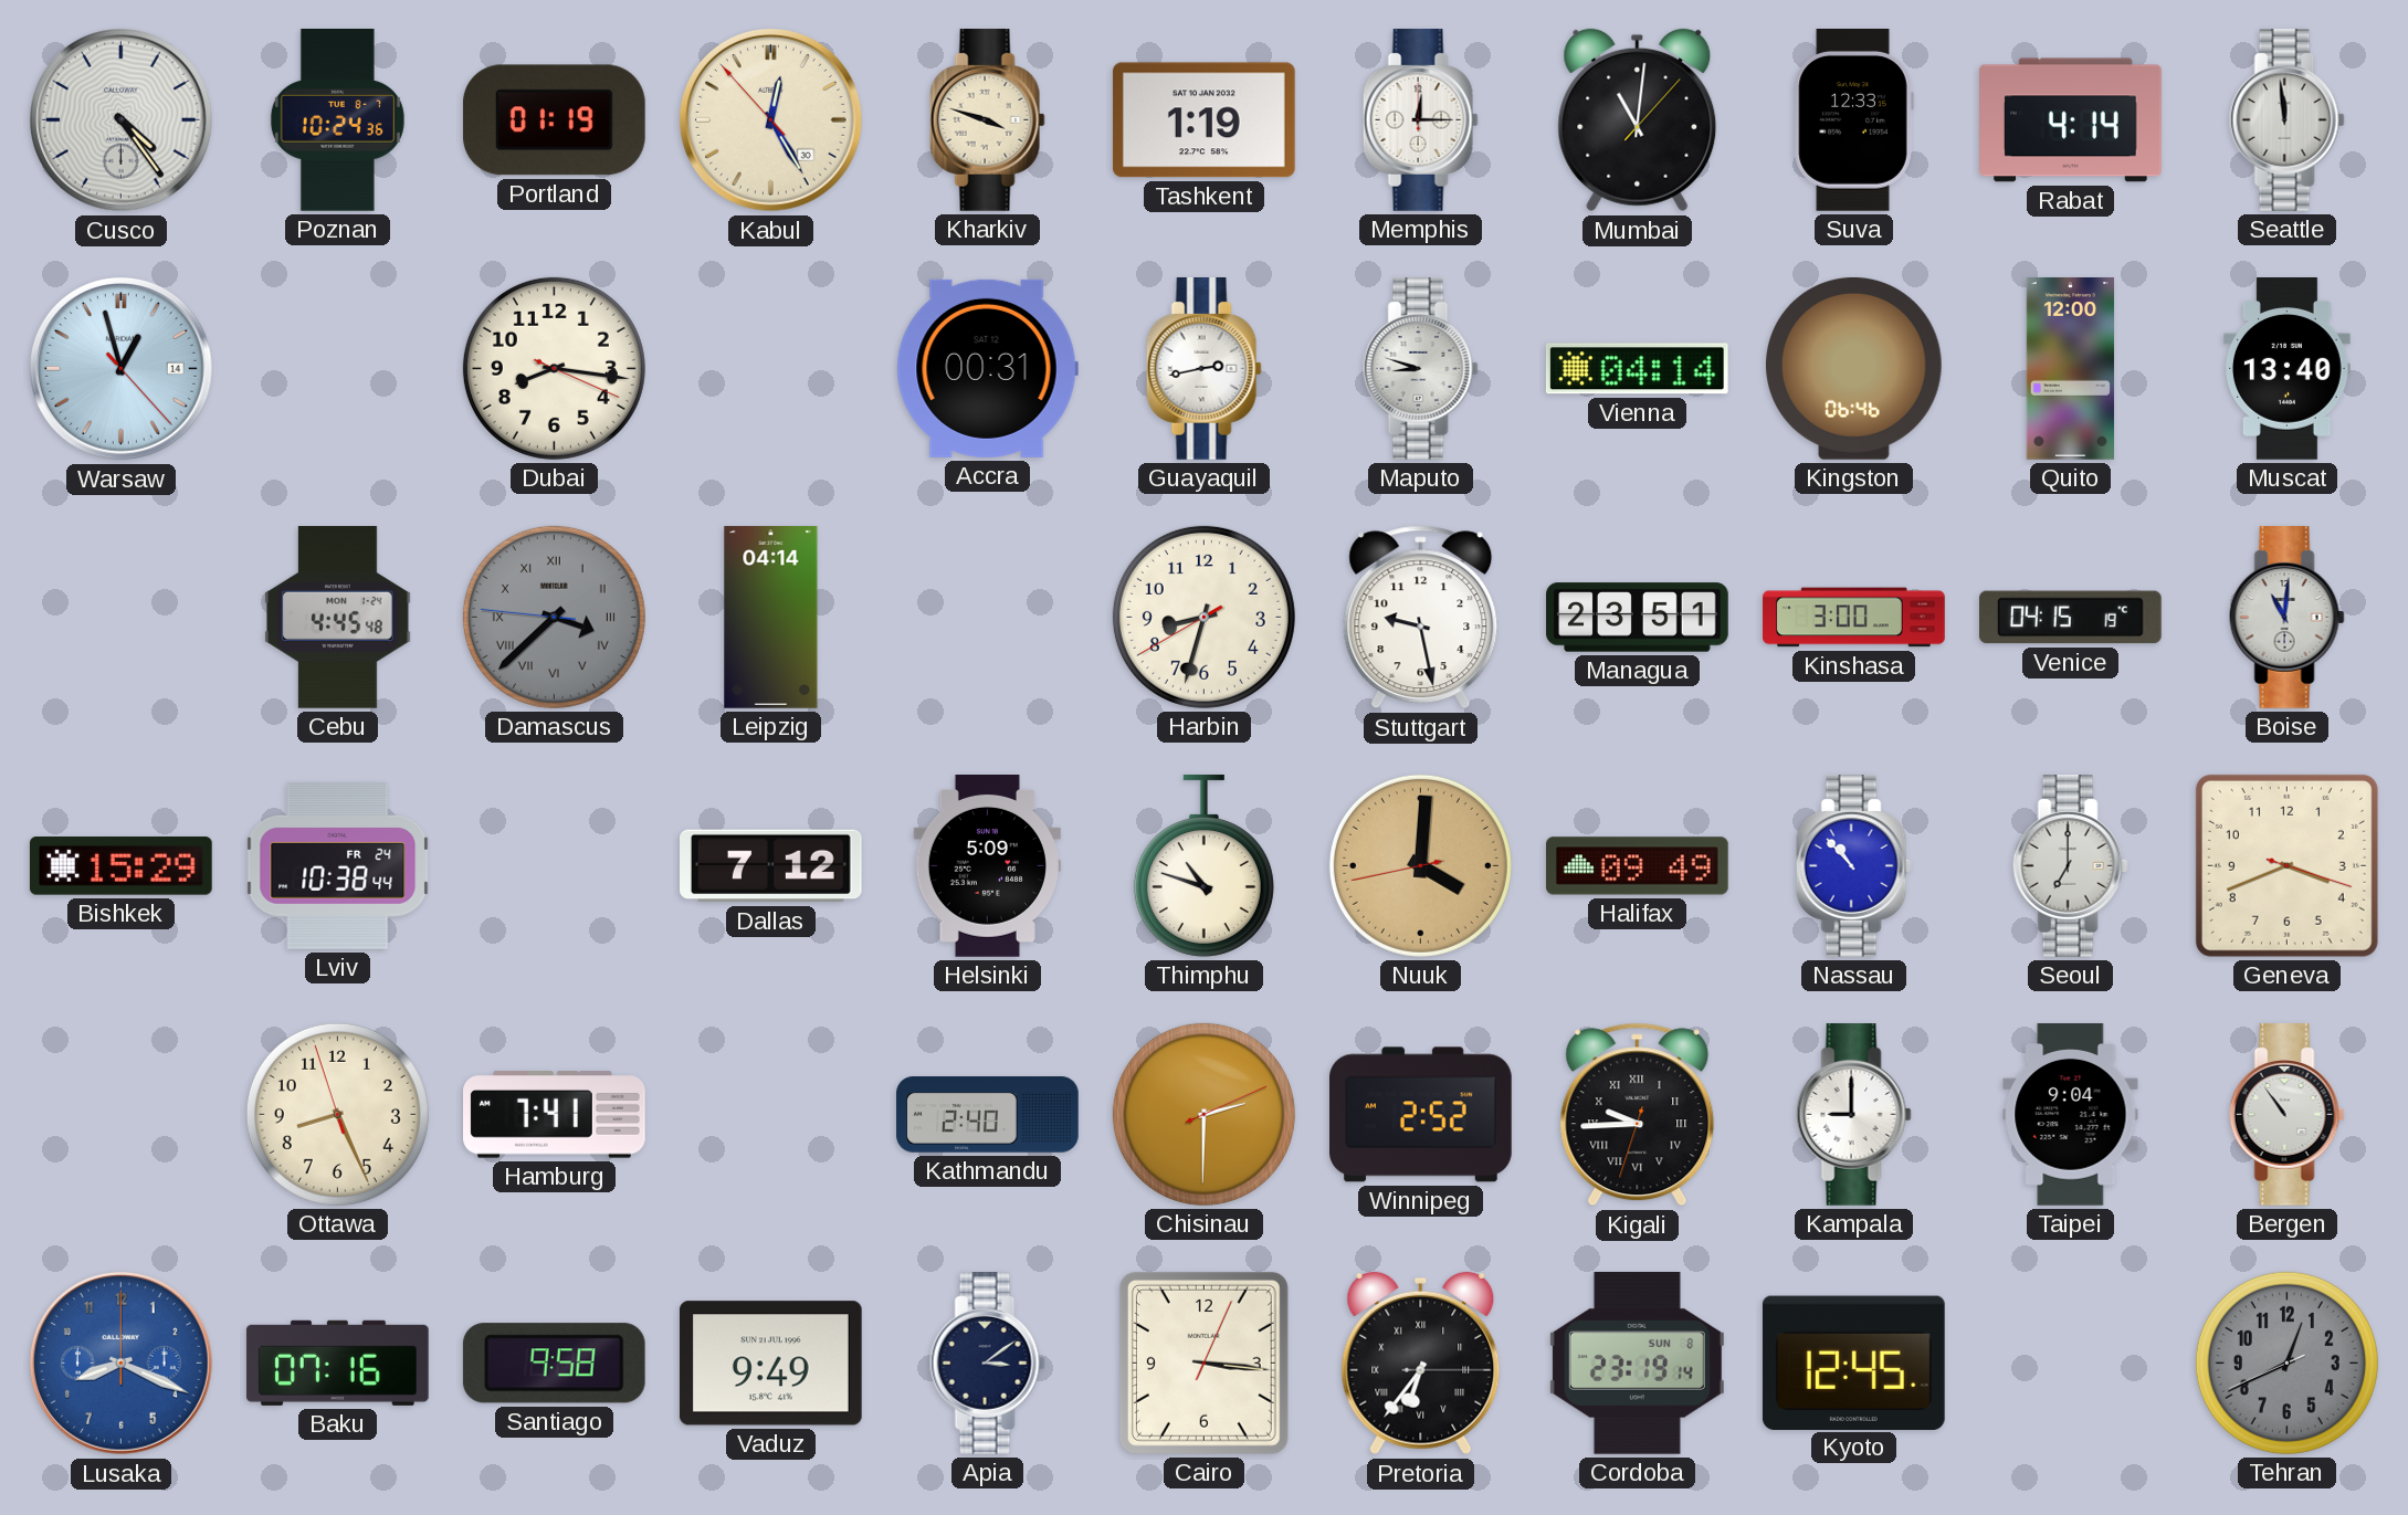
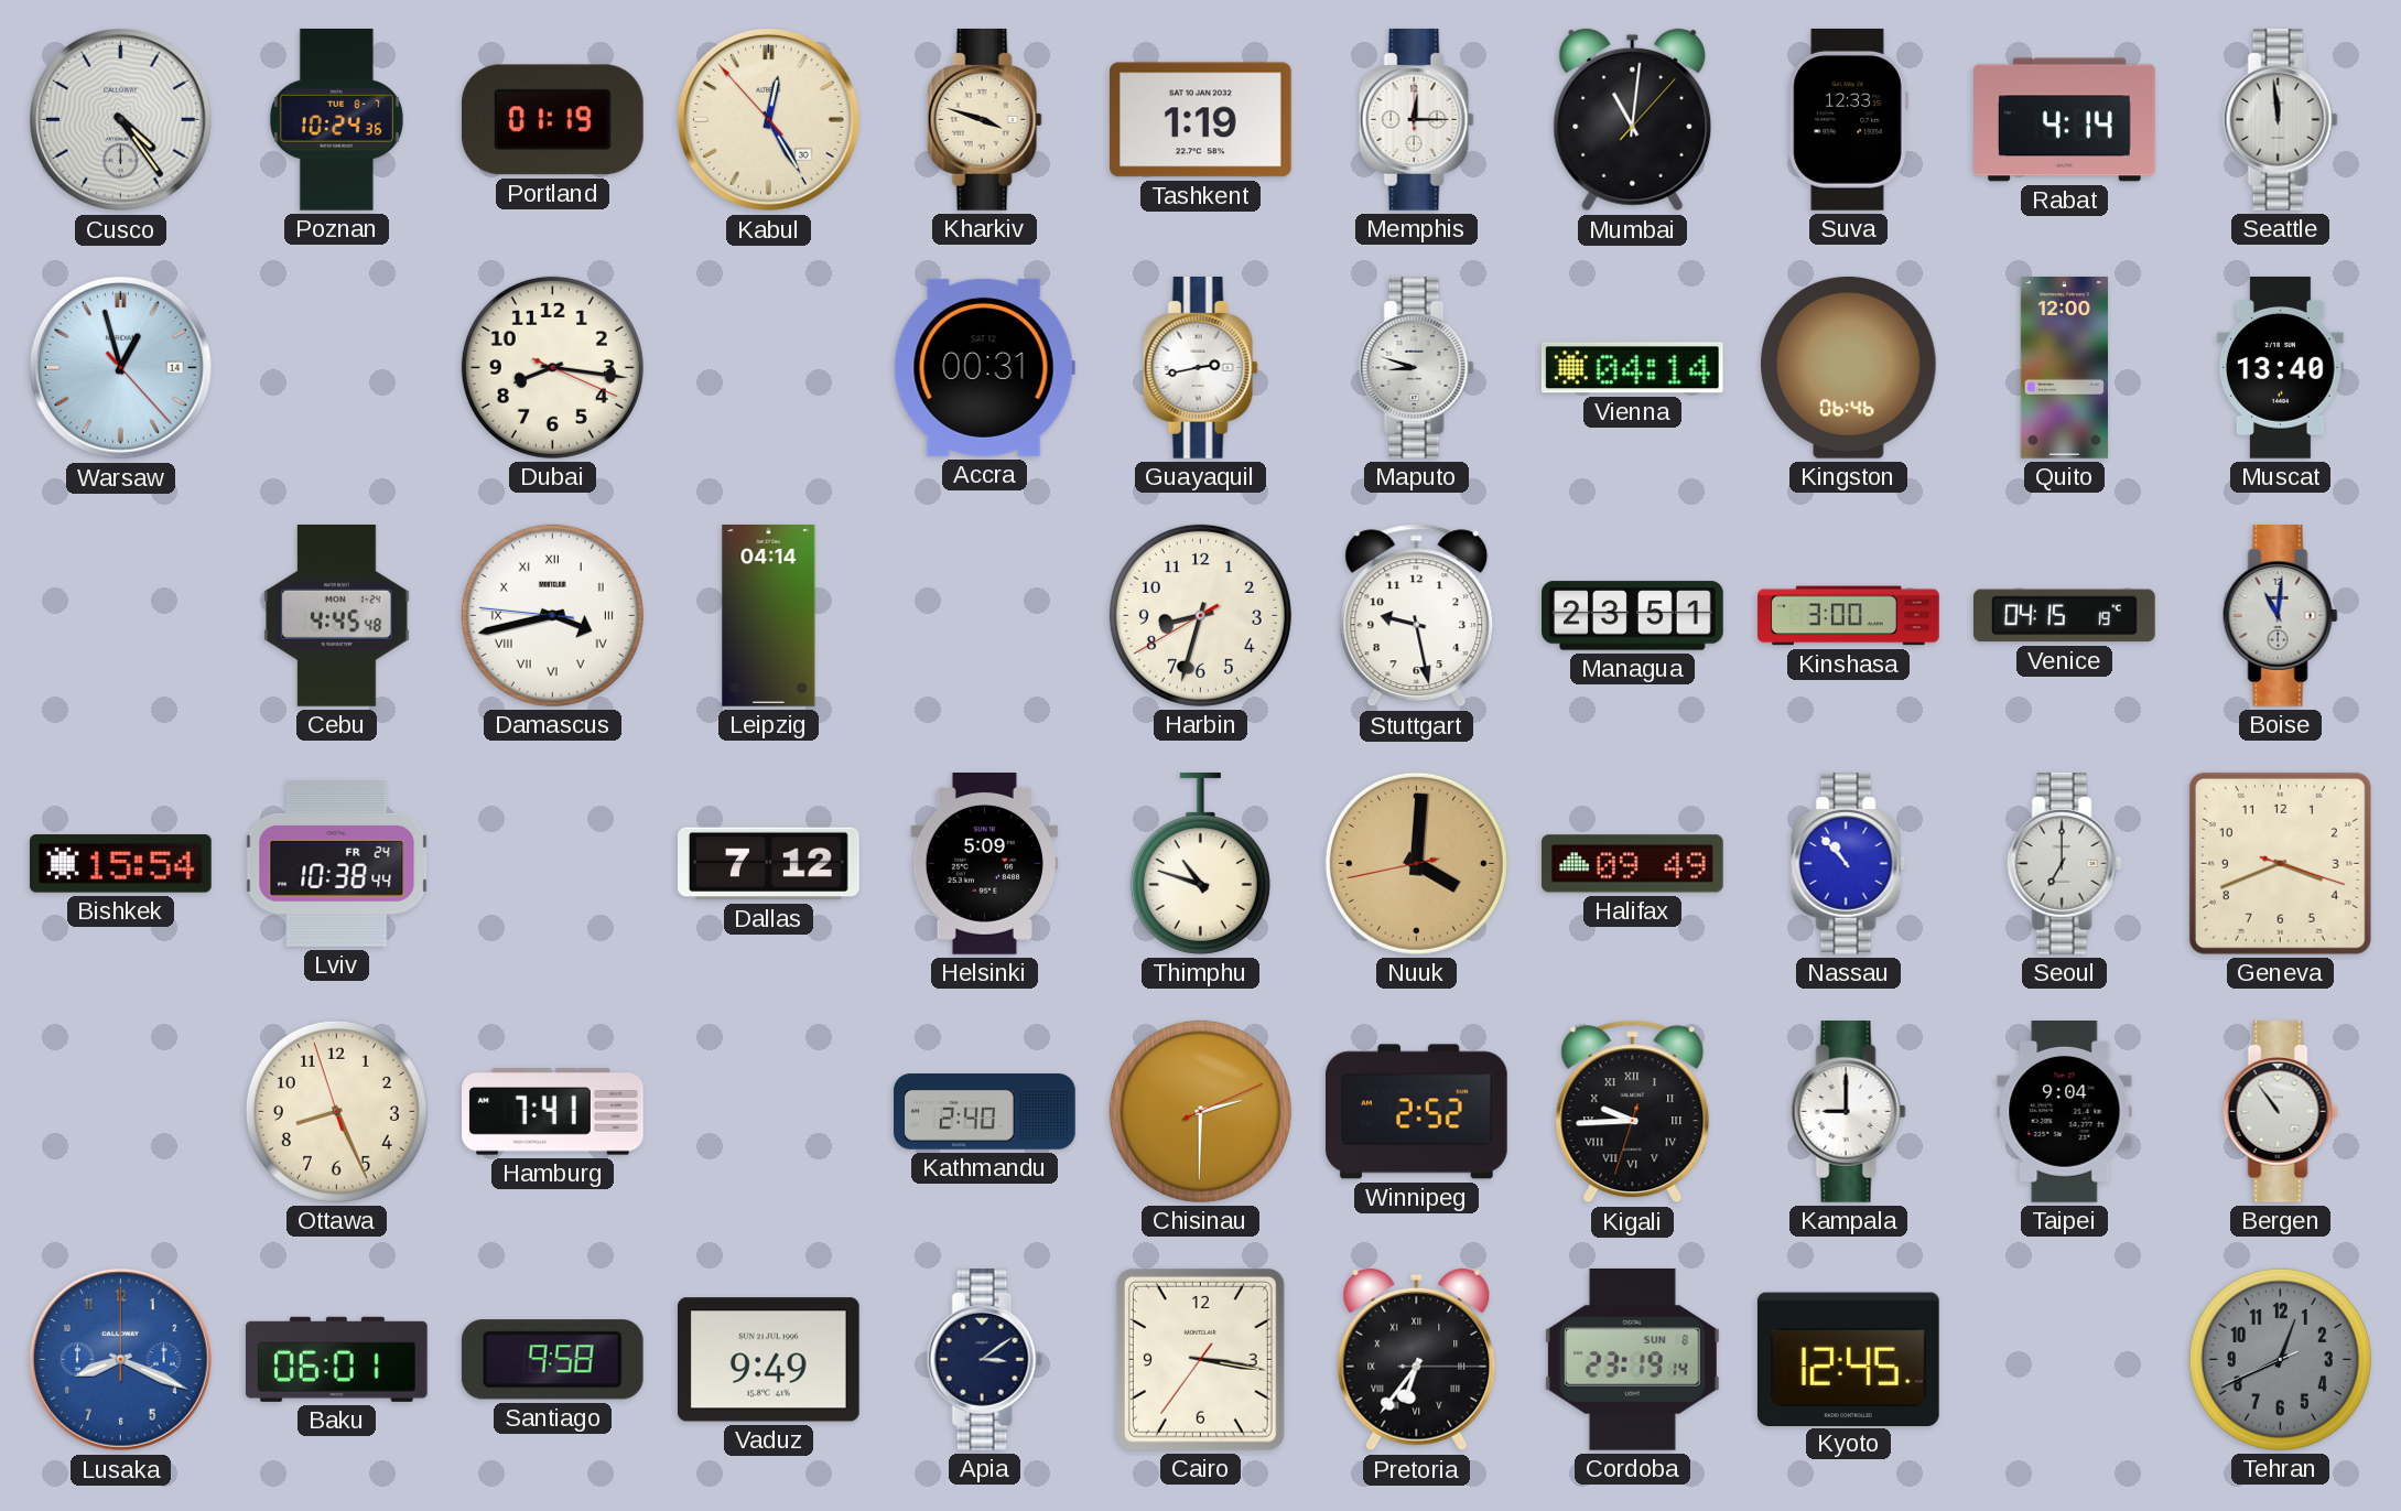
Damascus: 3:37 -> 3:42
Damascus dial: grey -> white
Bishkek: 15:29 -> 15:54
Baku: 07:16 -> 06:01
Cairo: 3:16:04 -> 3:16:36
